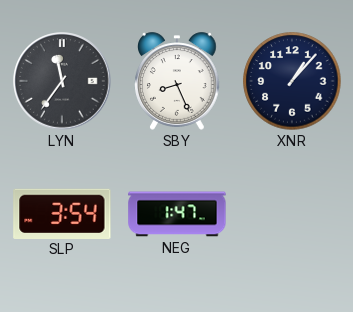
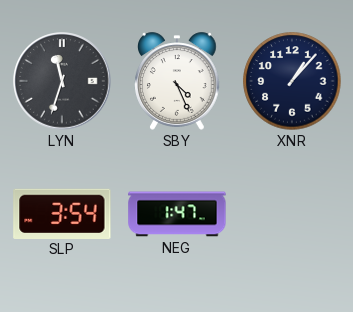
LYN: 11:36 -> 11:33
SBY: 8:26 -> 4:26
